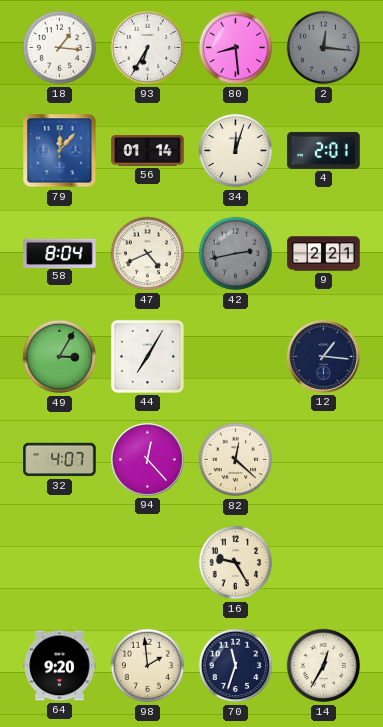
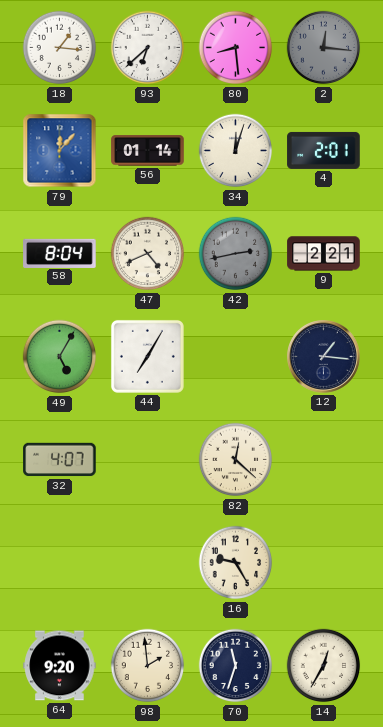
93: 6:35 -> 6:38
49: 3:05 -> 5:05
94: 12:23 -> none
